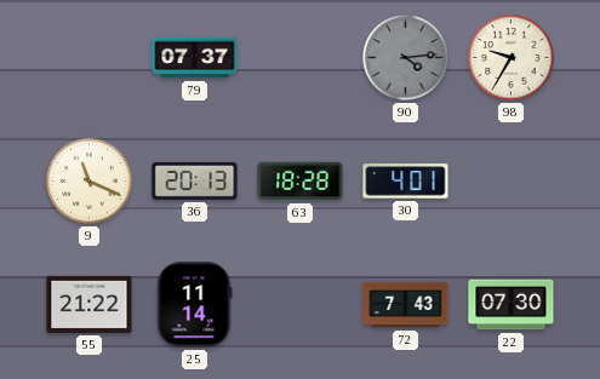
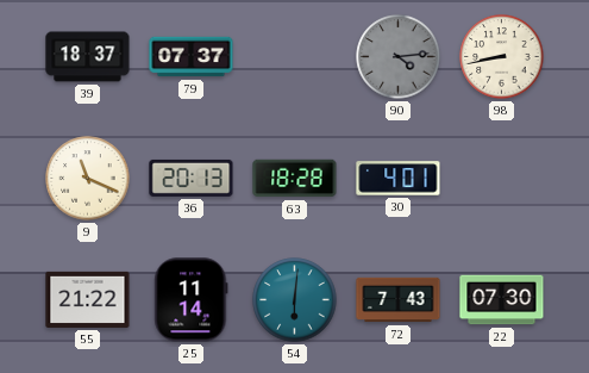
39: none -> 18:37
98: 9:35 -> 8:43
54: none -> 6:01
